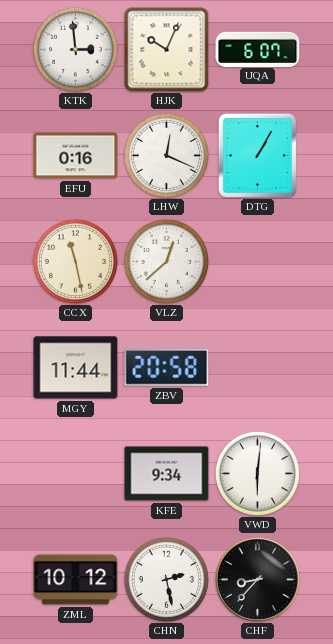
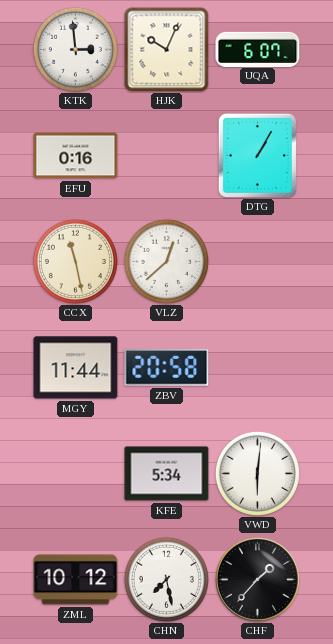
LHW: 12:19 -> none
KFE: 9:34 -> 5:34
CHN: 2:28 -> 7:28
CHF: 8:37 -> 1:37
